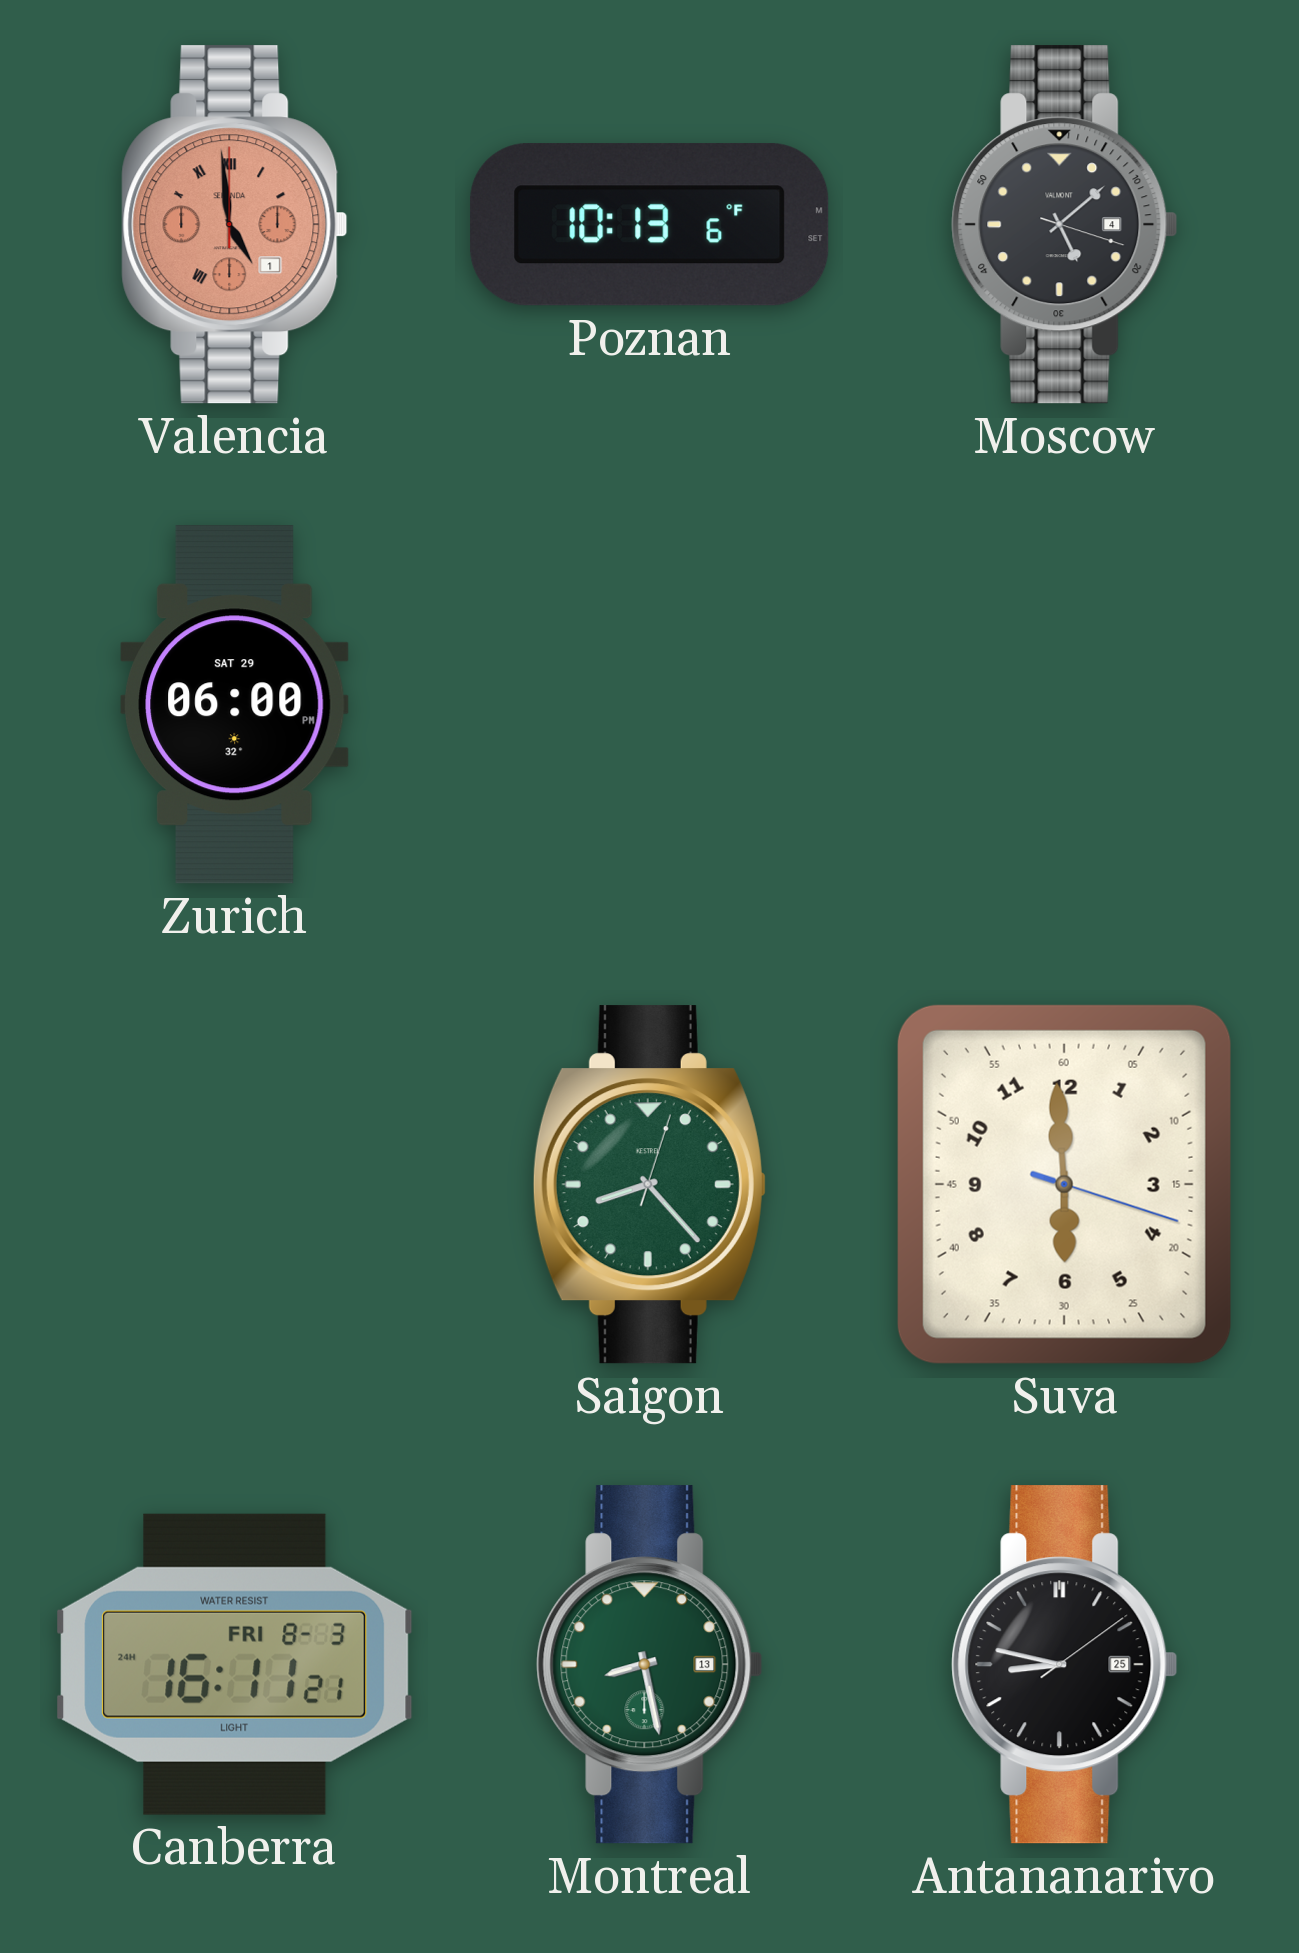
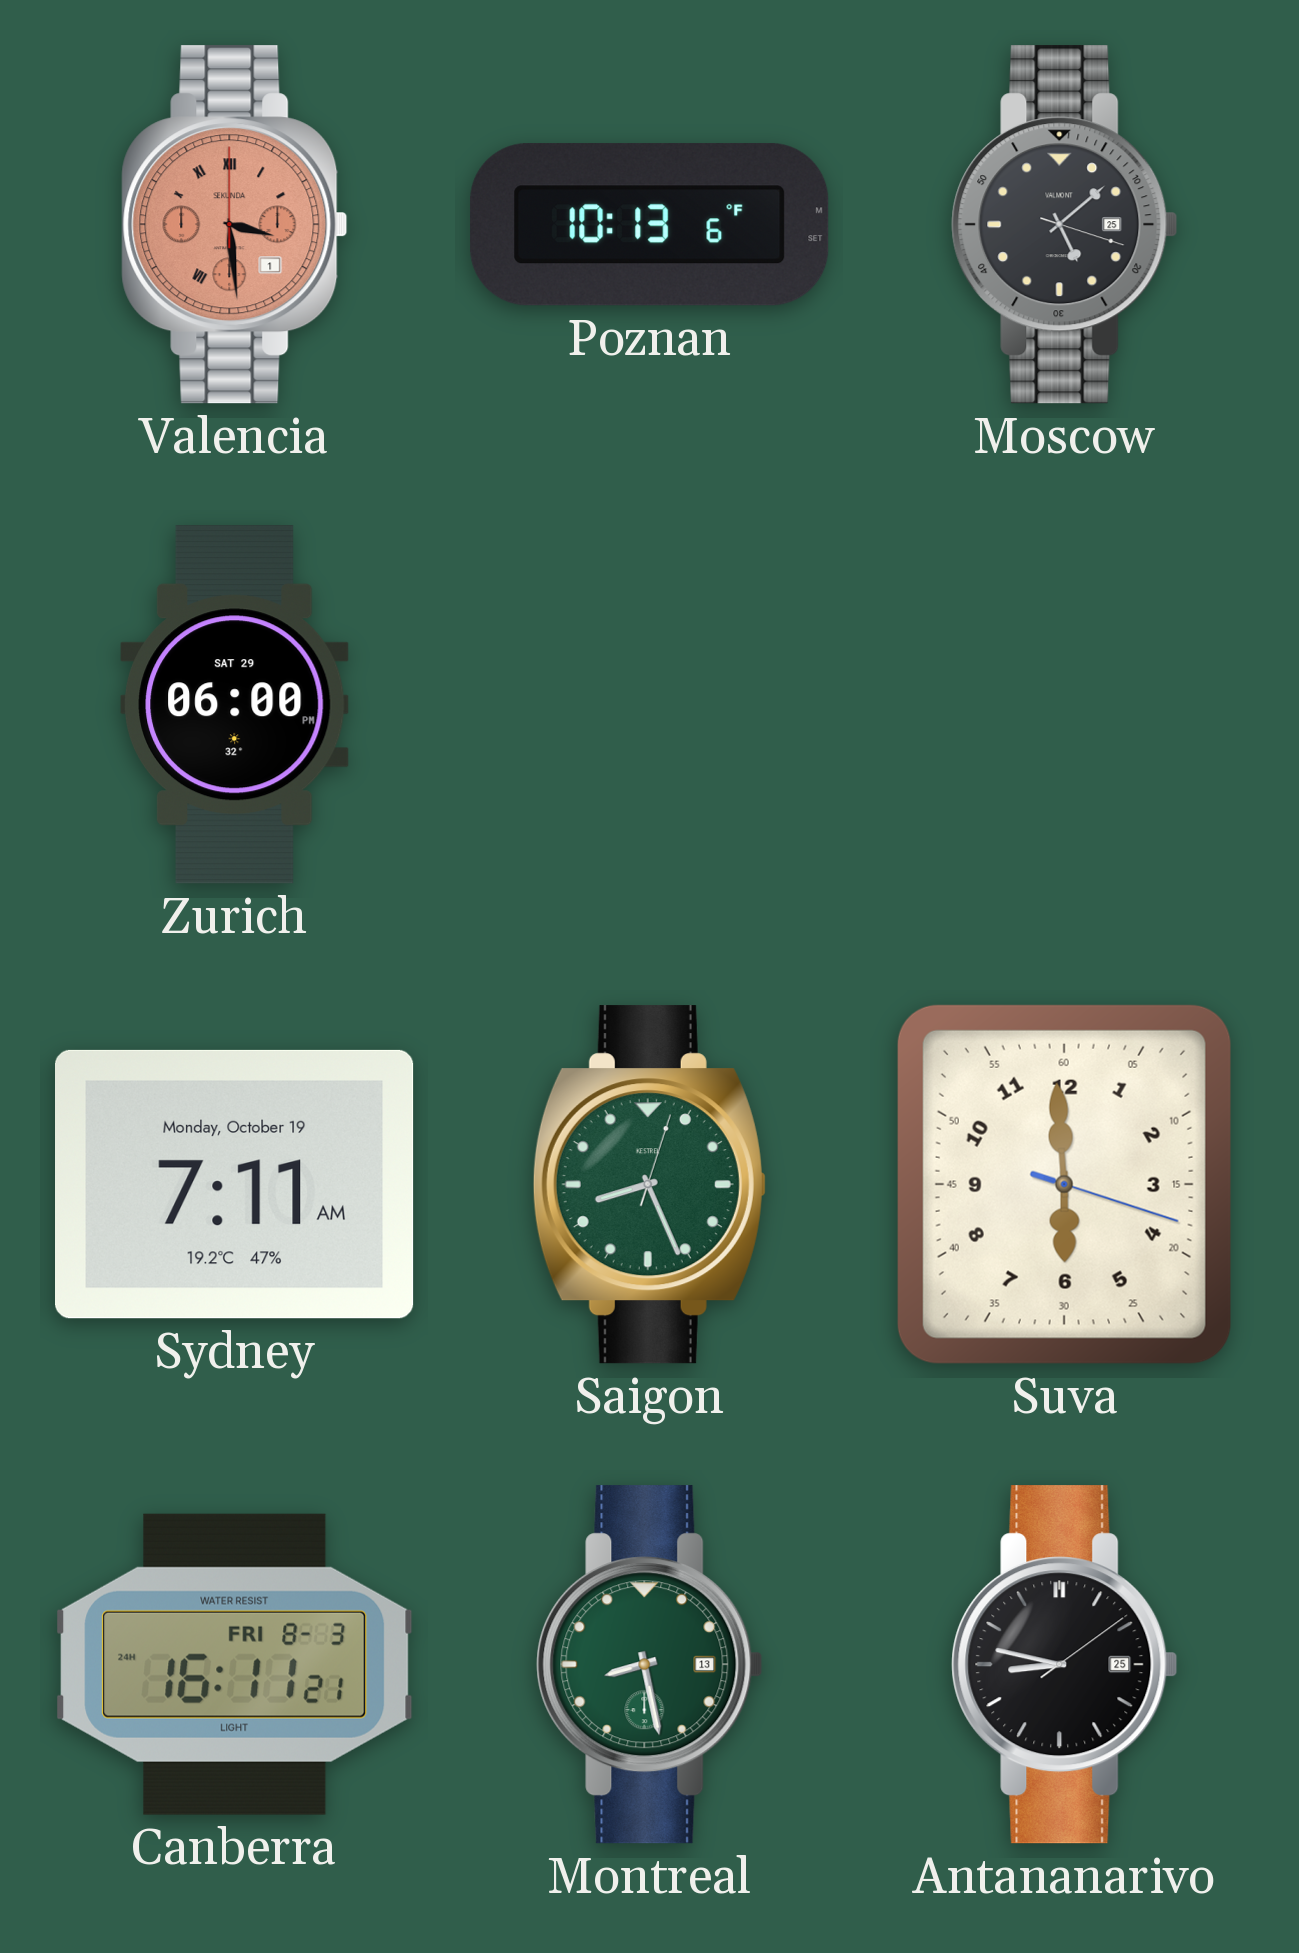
Valencia: 4:59 -> 3:29
Moscow date: 4 -> 25
Sydney: none -> 7:11
Saigon: 8:23 -> 8:26
